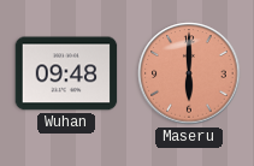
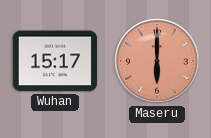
Wuhan: 09:48 -> 15:17
